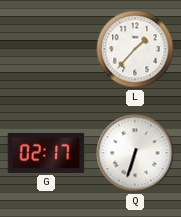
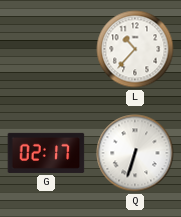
L: 1:37 -> 10:37
